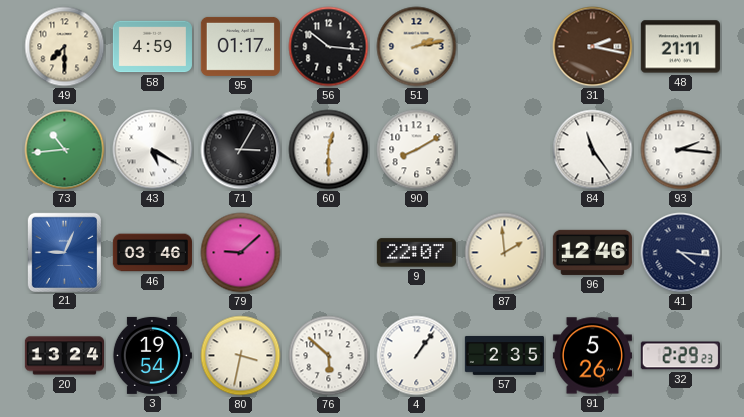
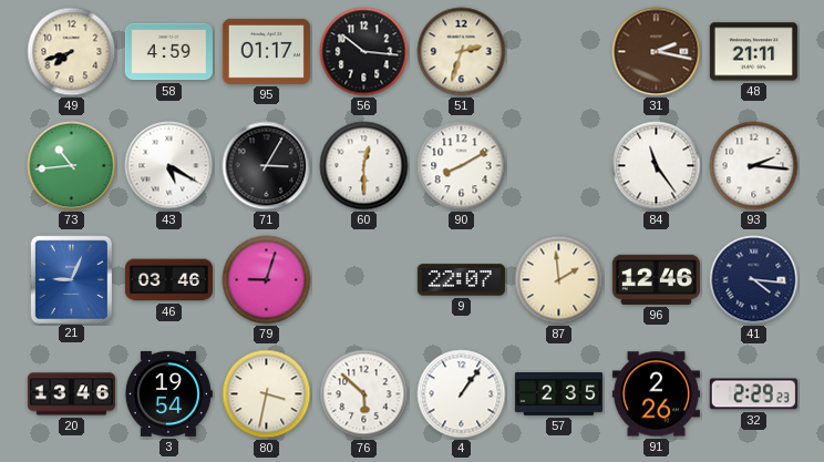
49: 7:30 -> 7:42
51: 2:13 -> 2:33
79: 9:08 -> 9:03
20: 13:24 -> 13:46
91: 5:26 -> 2:26
